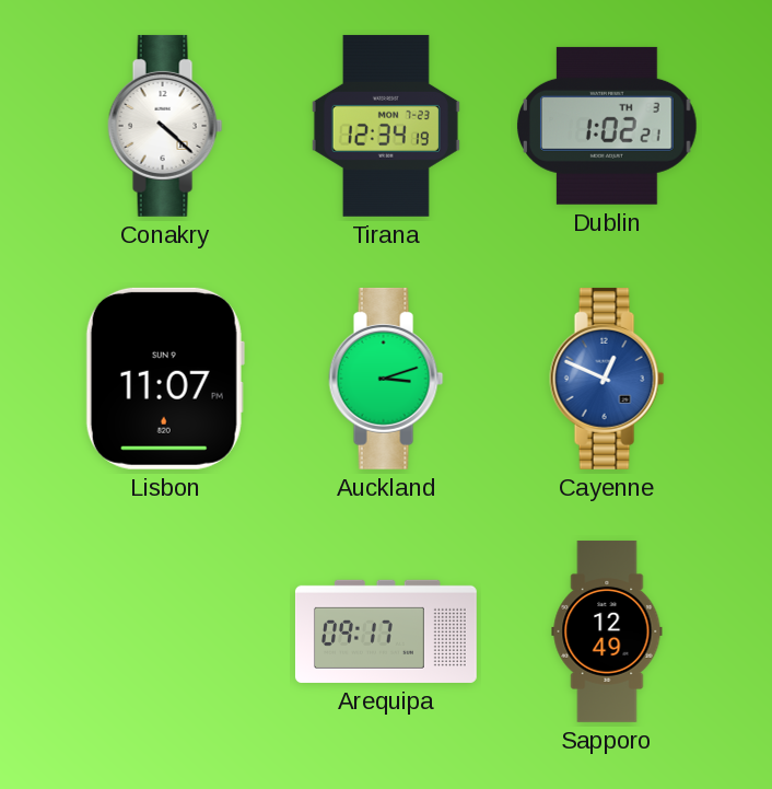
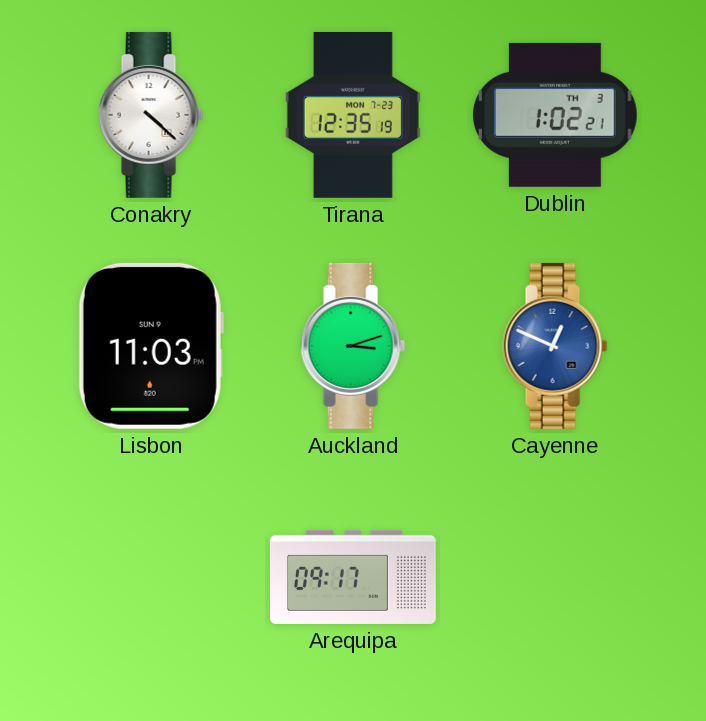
Tirana: 12:34 -> 12:35
Lisbon: 11:07 -> 11:03
Sapporo: 12:49 -> none
